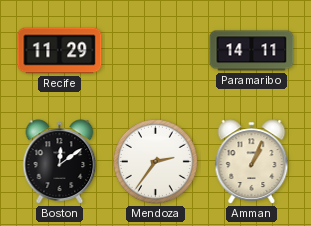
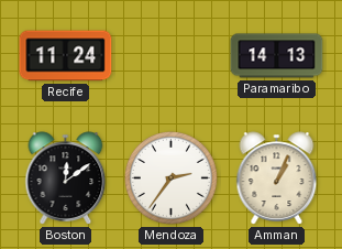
Recife: 11:29 -> 11:24
Paramaribo: 14:11 -> 14:13
